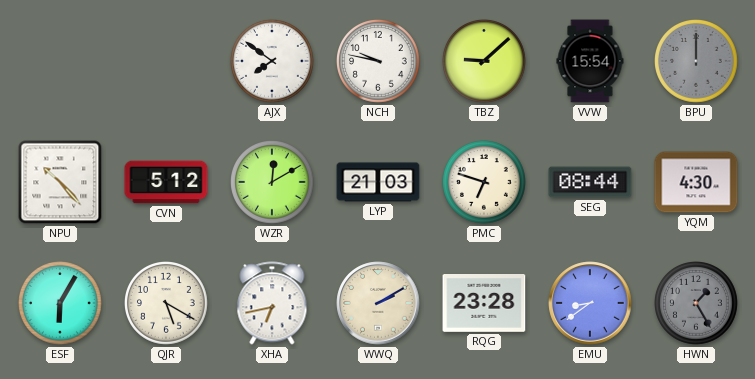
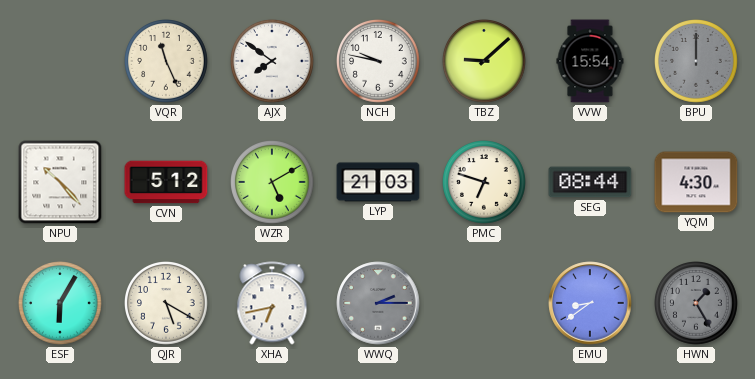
VQR: none -> 11:26
WZR: 12:10 -> 5:10
WWQ: 2:10 -> 2:15
WWQ dial: cream -> grey
RQG: 23:28 -> none
